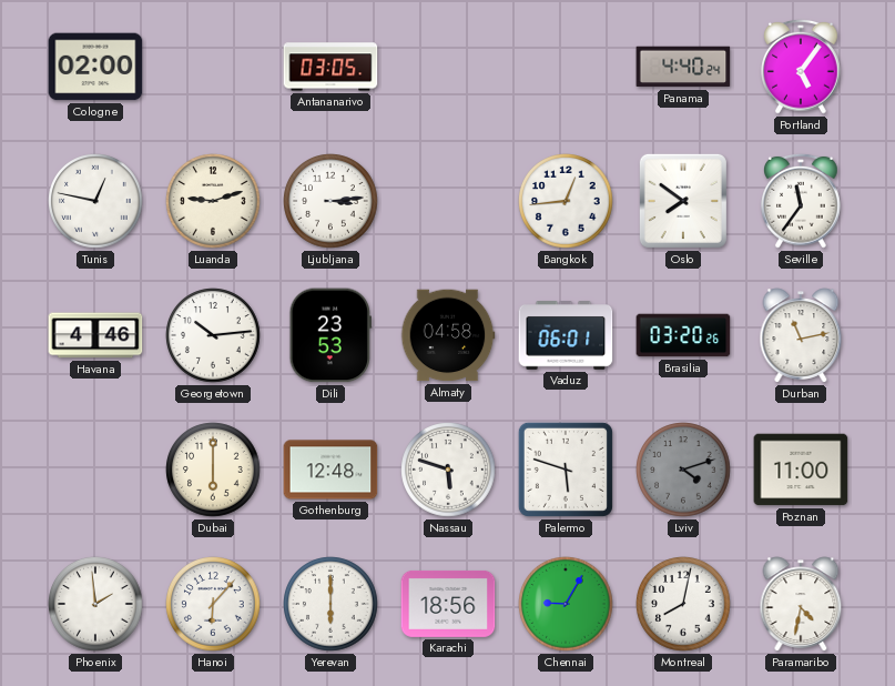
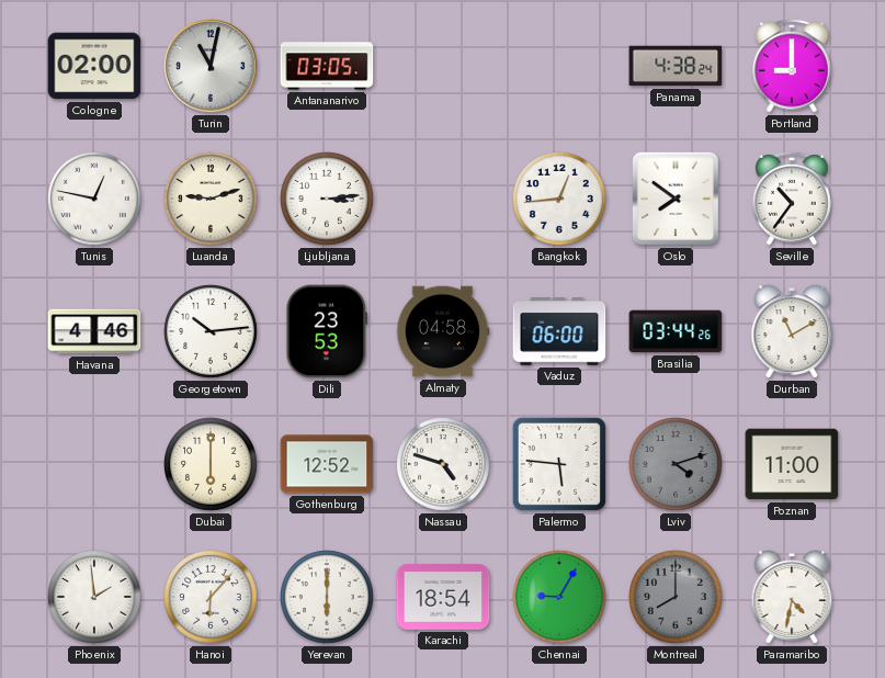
Turin: none -> 11:02
Panama: 4:40 -> 4:38
Portland: 5:06 -> 9:00
Seville: 11:36 -> 10:36
Vaduz: 06:01 -> 06:00
Brasilia: 03:20 -> 03:44
Durban: 11:13 -> 11:10
Gothenburg: 12:48 -> 12:52
Nassau: 5:48 -> 4:48
Palermo: 5:48 -> 5:46
Karachi: 18:56 -> 18:54
Montreal: 8:02 -> 8:00
Montreal dial: white -> grey
